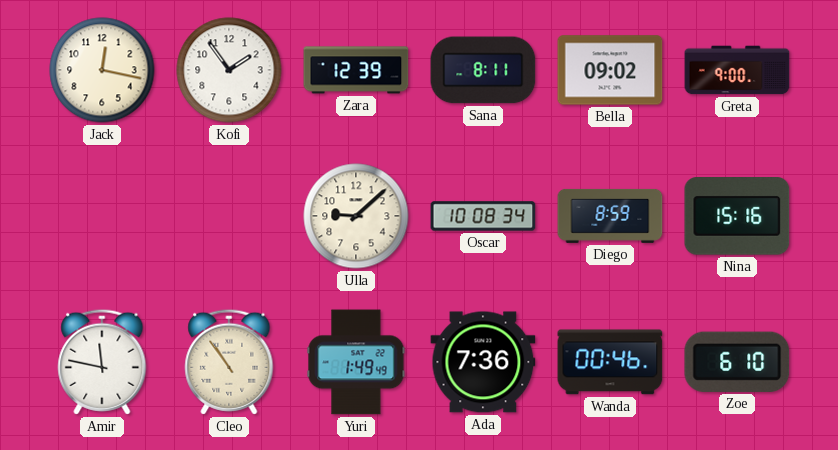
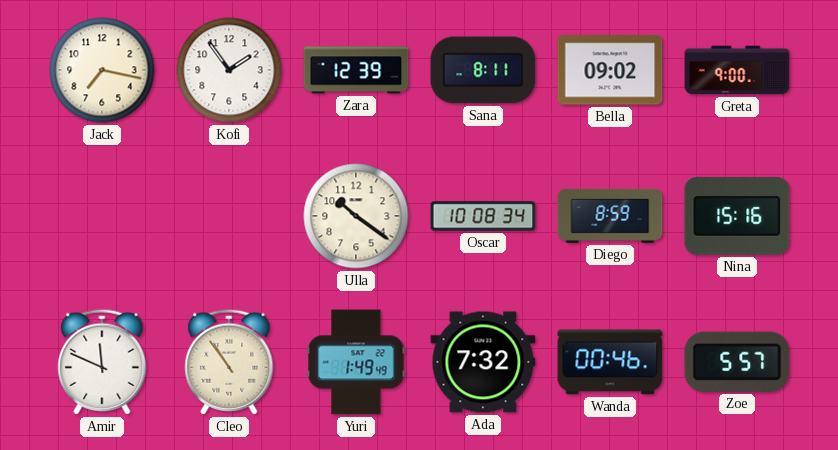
Jack: 12:17 -> 7:17
Ulla: 9:08 -> 10:21
Amir: 11:47 -> 11:49
Ada: 7:36 -> 7:32
Zoe: 6:10 -> 5:57
